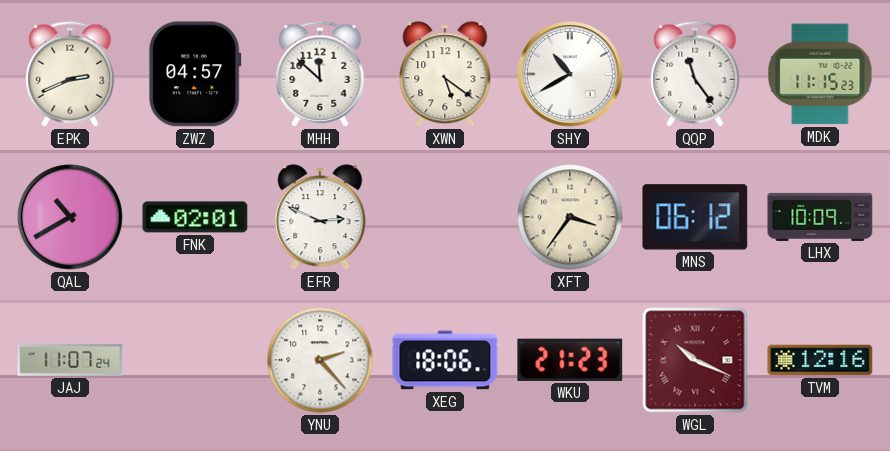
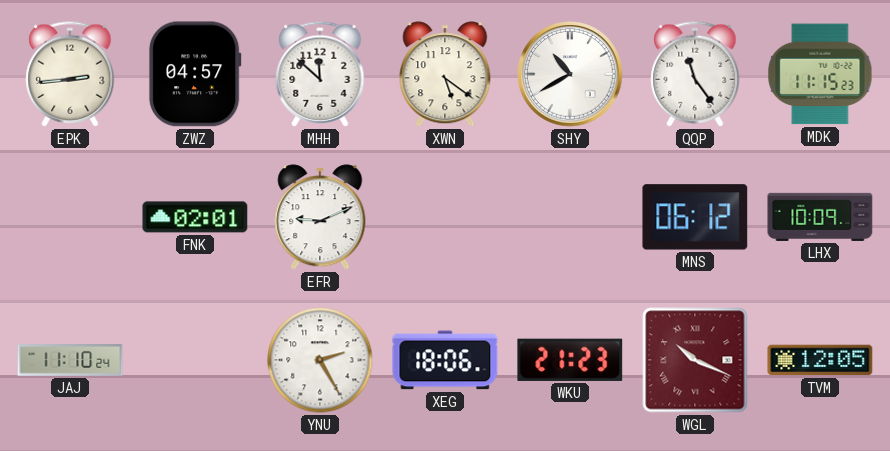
EPK: 2:41 -> 2:44
QAL: 10:40 -> none
EFR: 2:49 -> 9:11
XFT: 3:36 -> none
JAJ: 11:07 -> 11:10
YNU: 2:23 -> 2:25
TVM: 12:16 -> 12:05
